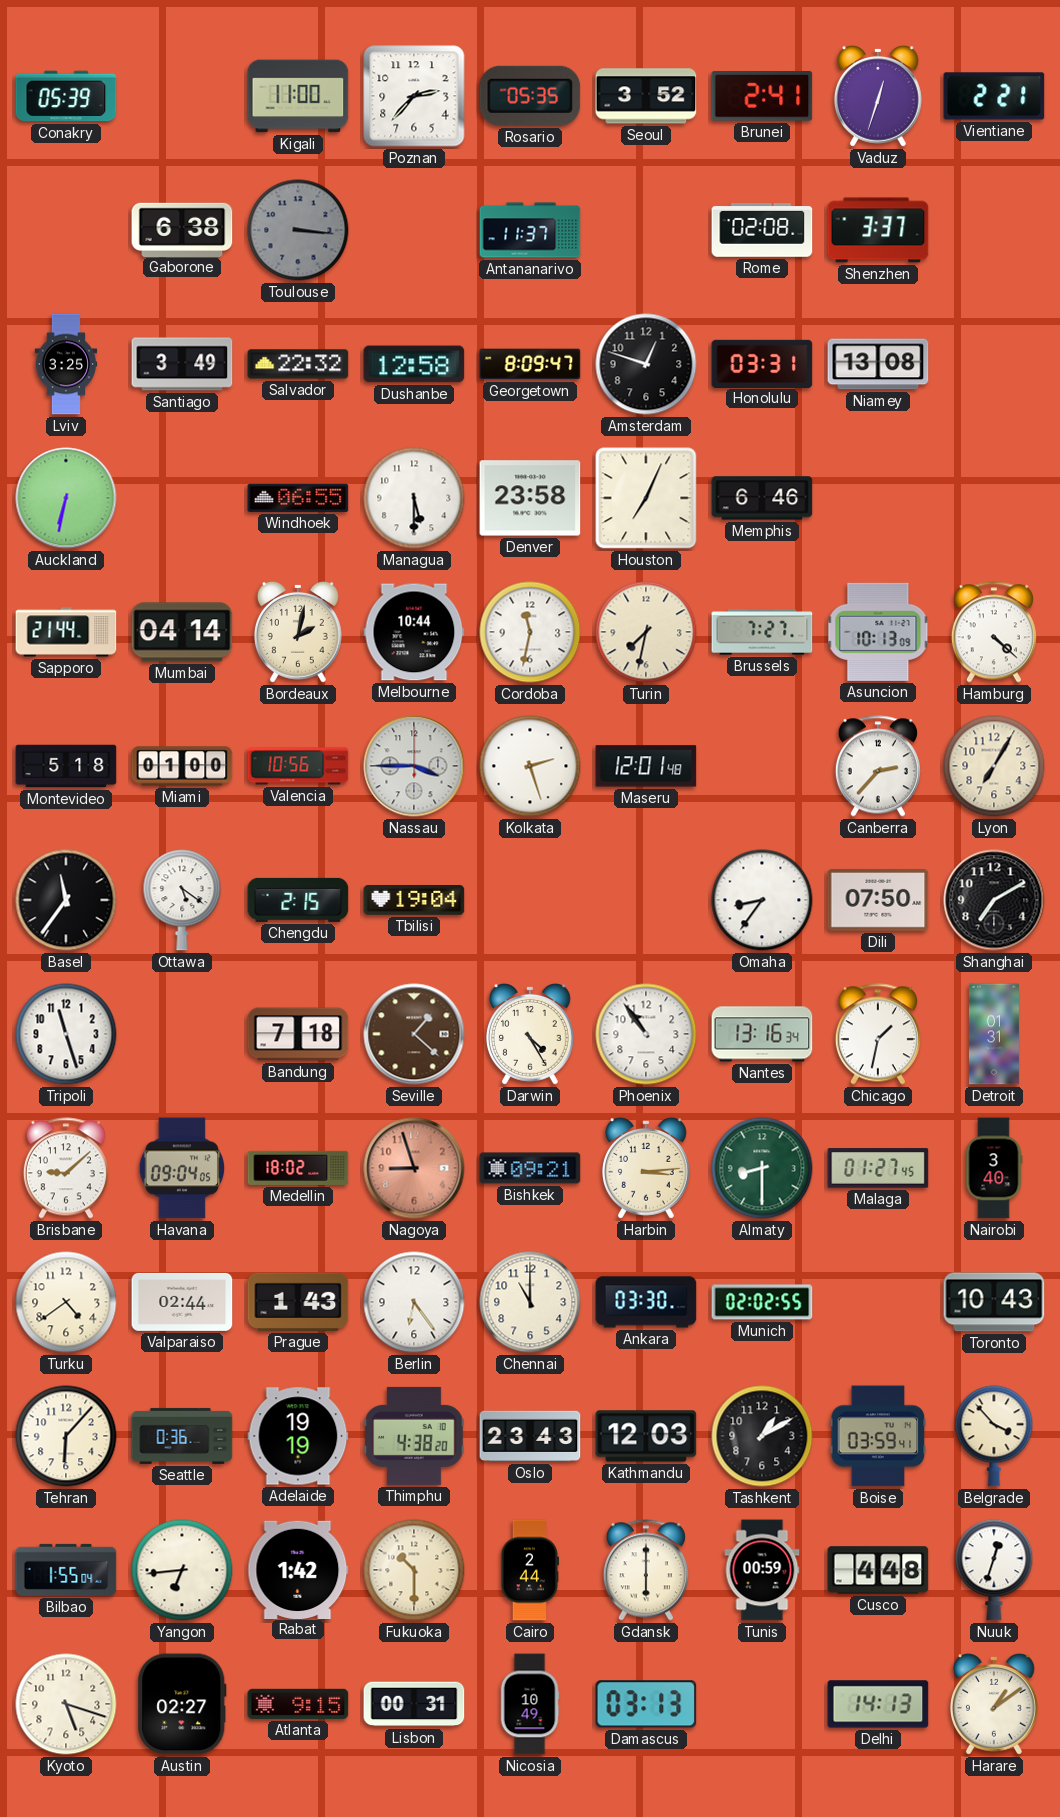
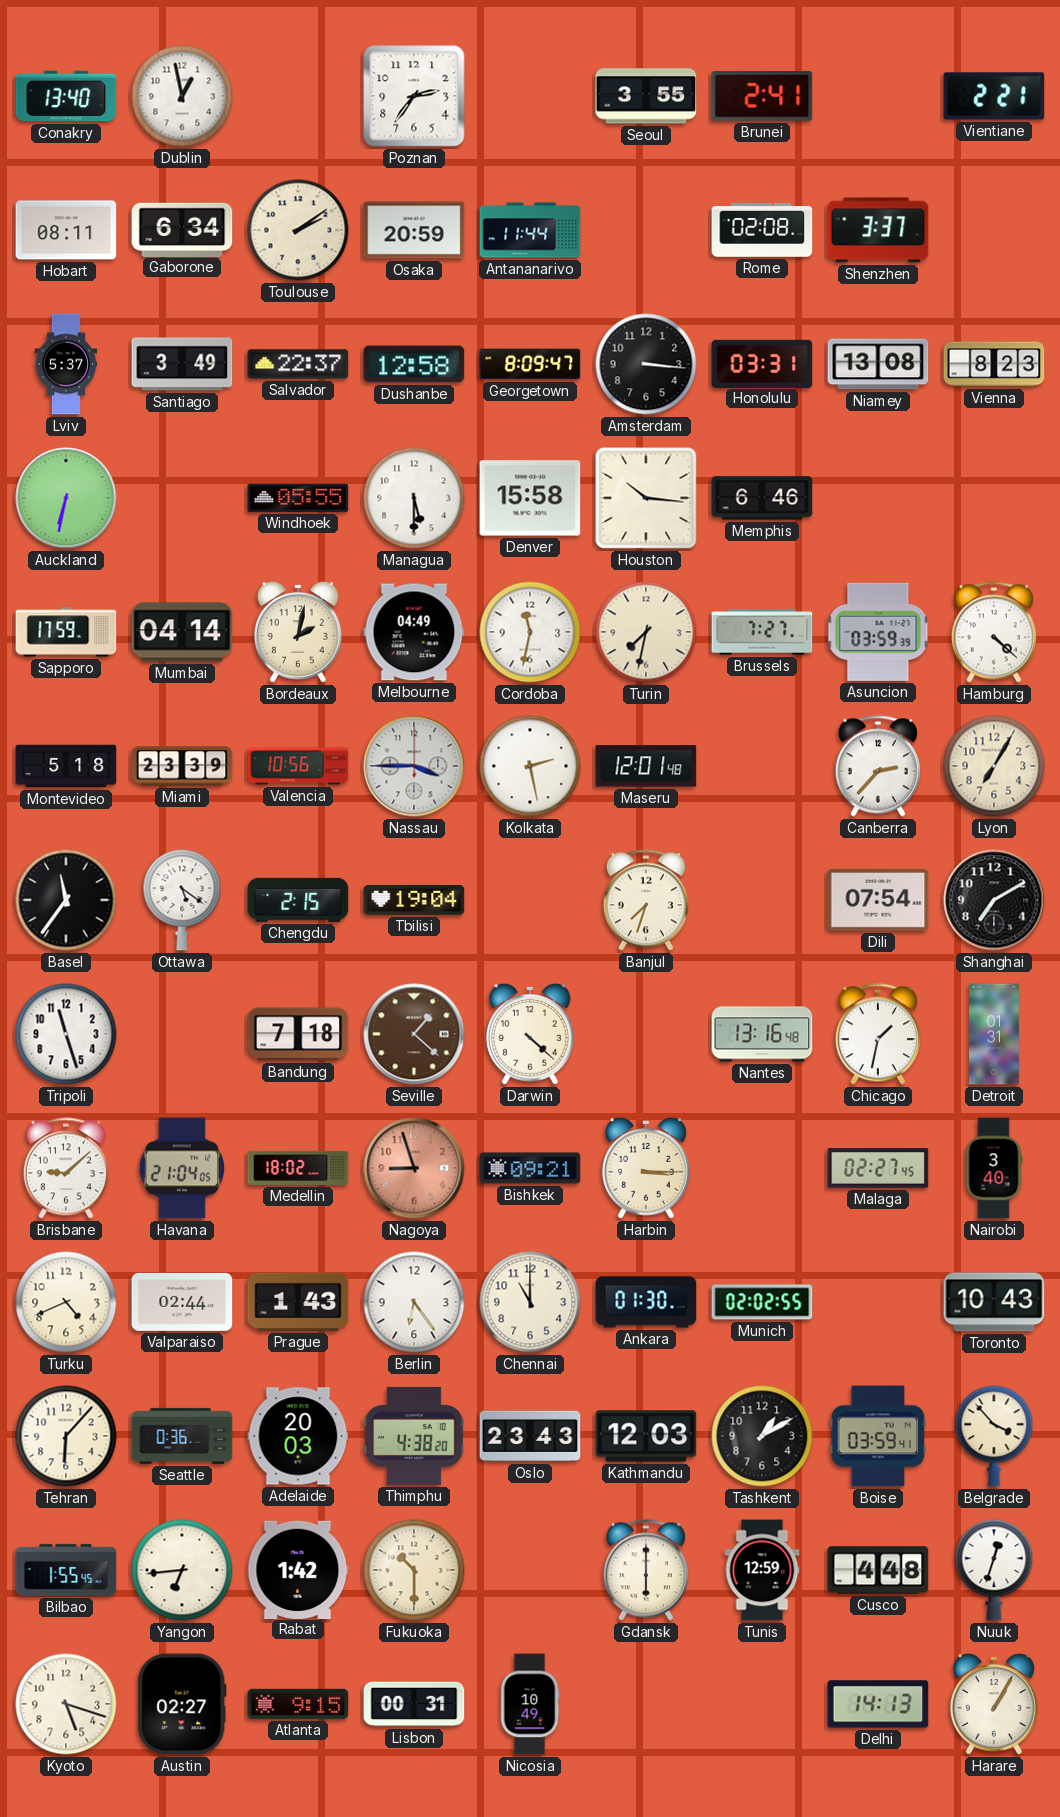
Conakry: 05:39 -> 13:40
Dublin: none -> 12:58
Kigali: 11:00 -> none
Poznan: 2:37 -> 2:36
Rosario: 05:35 -> none
Seoul: 3:52 -> 3:55
Vaduz: 12:33 -> none
Hobart: none -> 08:11
Gaborone: 6:38 -> 6:34
Toulouse: 3:16 -> 2:09
Toulouse dial: grey -> cream
Osaka: none -> 20:59
Antananarivo: 11:37 -> 11:44
Lviv: 3:25 -> 5:37
Salvador: 22:32 -> 22:37
Amsterdam: 12:48 -> 3:16
Vienna: none -> 8:23
Windhoek: 06:55 -> 05:55
Denver: 23:58 -> 15:58
Houston: 7:04 -> 10:16
Sapporo: 21:44 -> 17:59
Melbourne: 10:44 -> 04:49
Asuncion: 10:13 -> 03:59
Miami: 01:00 -> 23:39
Kolkata: 2:27 -> 2:28
Banjul: none -> 7:33
Omaha: 8:36 -> none
Dili: 07:50 -> 07:54
Darwin: 4:25 -> 4:22
Phoenix: 10:54 -> none
Nantes: 13:16:34 -> 13:16:48
Havana: 09:04 -> 21:04
Harbin: 3:14 -> 3:15
Almaty: 8:30 -> none
Malaga: 01:27 -> 02:27
Turku: 4:39 -> 4:41
Ankara: 03:30 -> 01:30
Adelaide: 19:19 -> 20:03
Bilbao: 1:55:04 -> 1:55:45
Cairo: 2:44 -> none
Tunis: 00:59 -> 12:59
Damascus: 03:13 -> none
Harare: 1:09 -> 1:05
